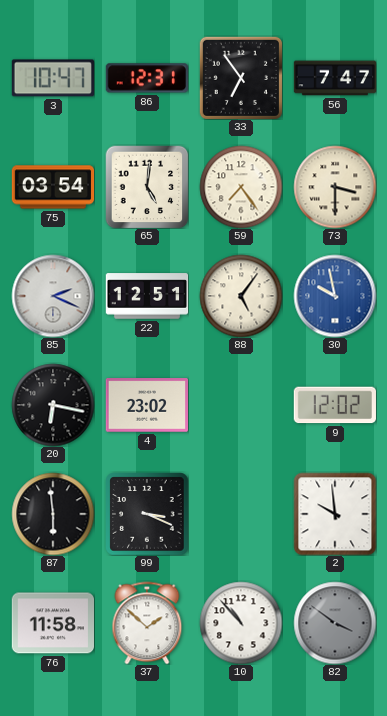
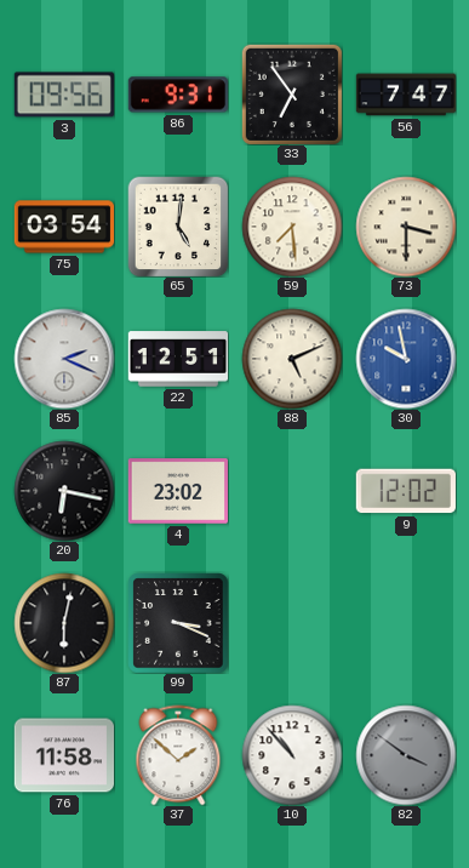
3: 10:47 -> 09:56
86: 12:31 -> 9:31
59: 7:24 -> 7:29
88: 5:06 -> 5:11
87: 5:59 -> 6:02
2: 9:59 -> none
